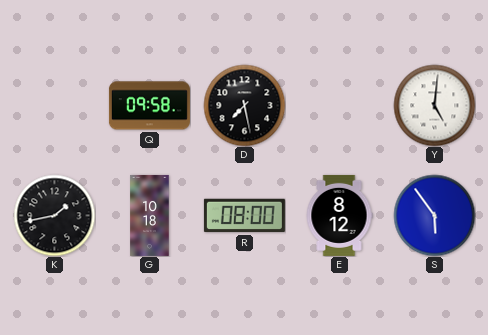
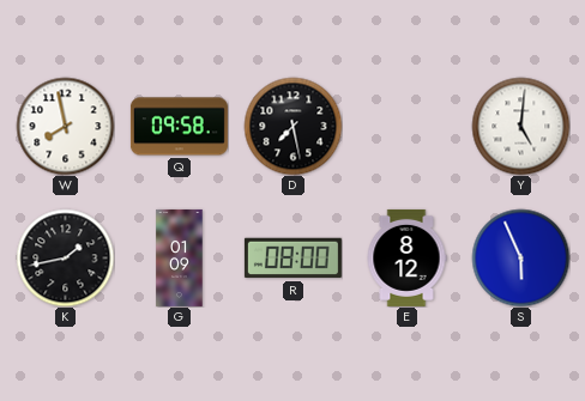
W: none -> 7:58
G: 10:18 -> 01:09
S: 5:54 -> 5:56
